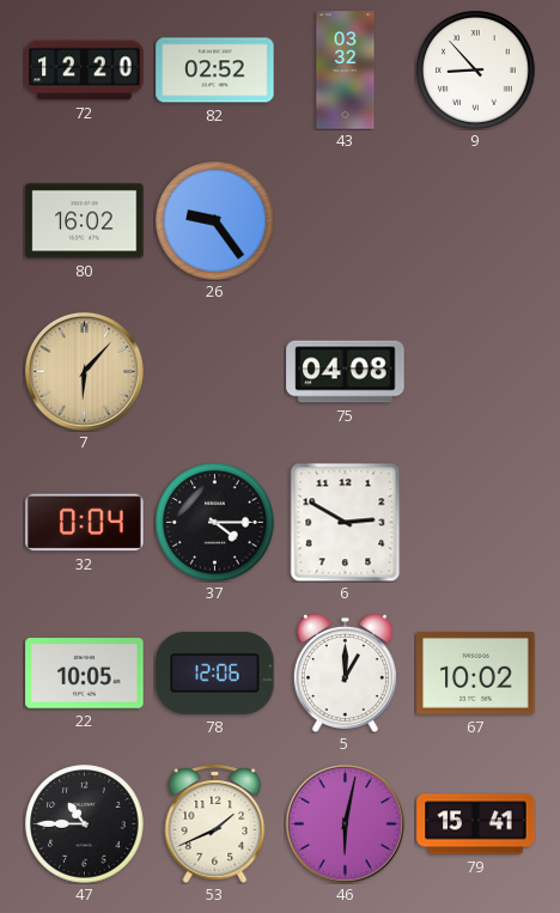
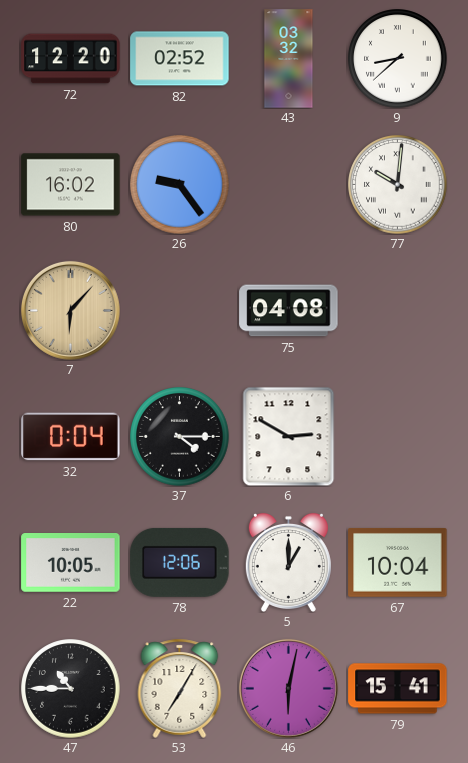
9: 8:53 -> 8:38
77: none -> 10:01
67: 10:02 -> 10:04
53: 1:41 -> 7:05
